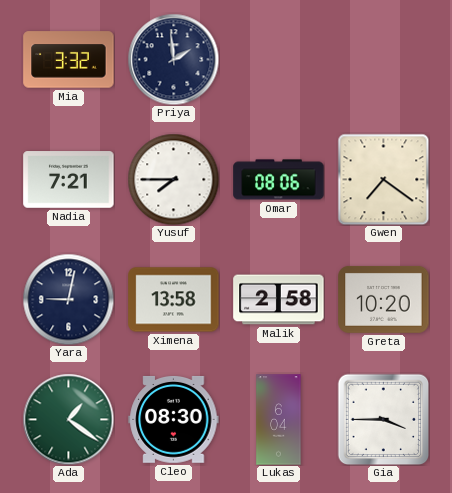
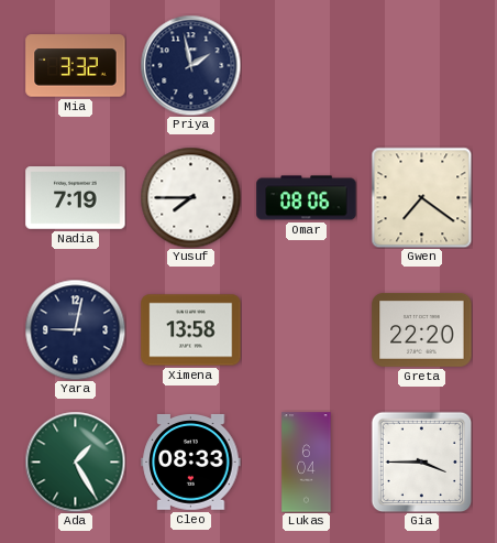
Priya: 1:59 -> 1:58
Nadia: 7:21 -> 7:19
Malik: 2:58 -> none
Greta: 10:20 -> 22:20
Ada: 1:21 -> 1:25
Cleo: 08:30 -> 08:33
